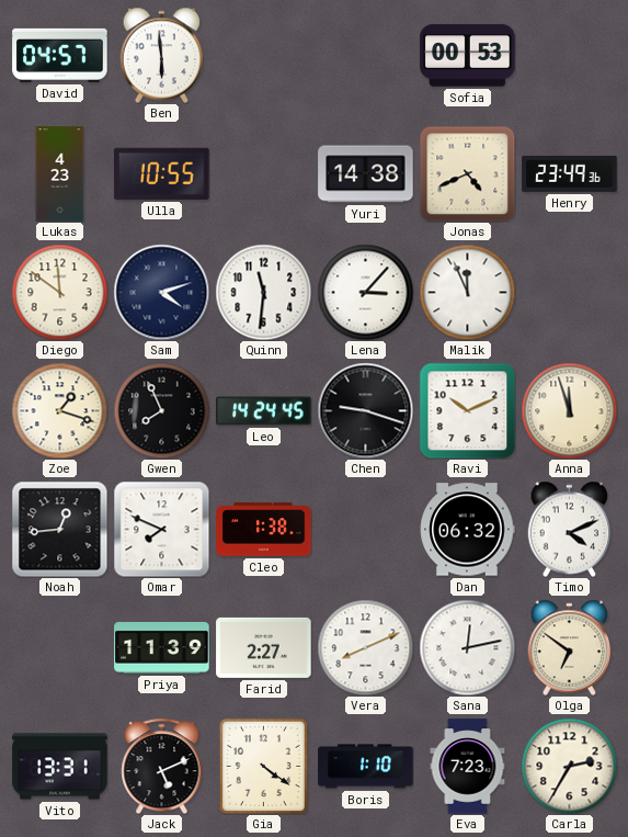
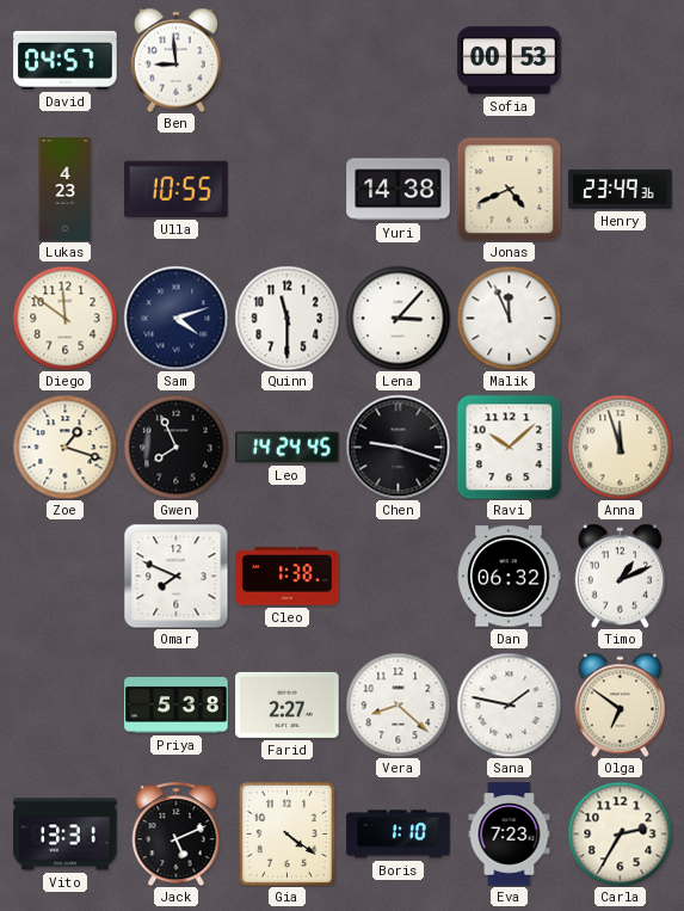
Ben: 5:59 -> 8:59
Quinn: 11:31 -> 11:30
Ravi: 10:11 -> 10:08
Noah: 12:44 -> none
Timo: 4:11 -> 1:11
Priya: 11:39 -> 5:38
Vera: 8:11 -> 8:22
Sana: 12:13 -> 1:47
